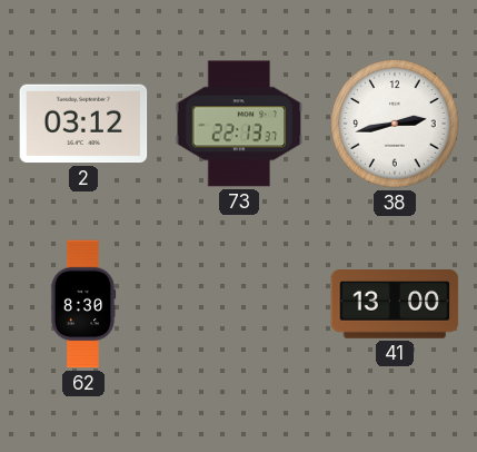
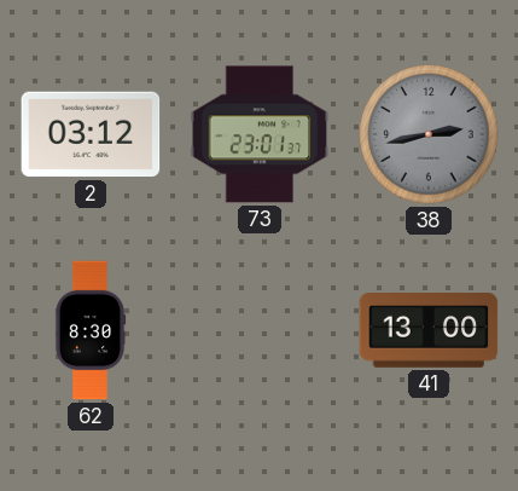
73: 22:13 -> 23:01
38 dial: white -> grey
